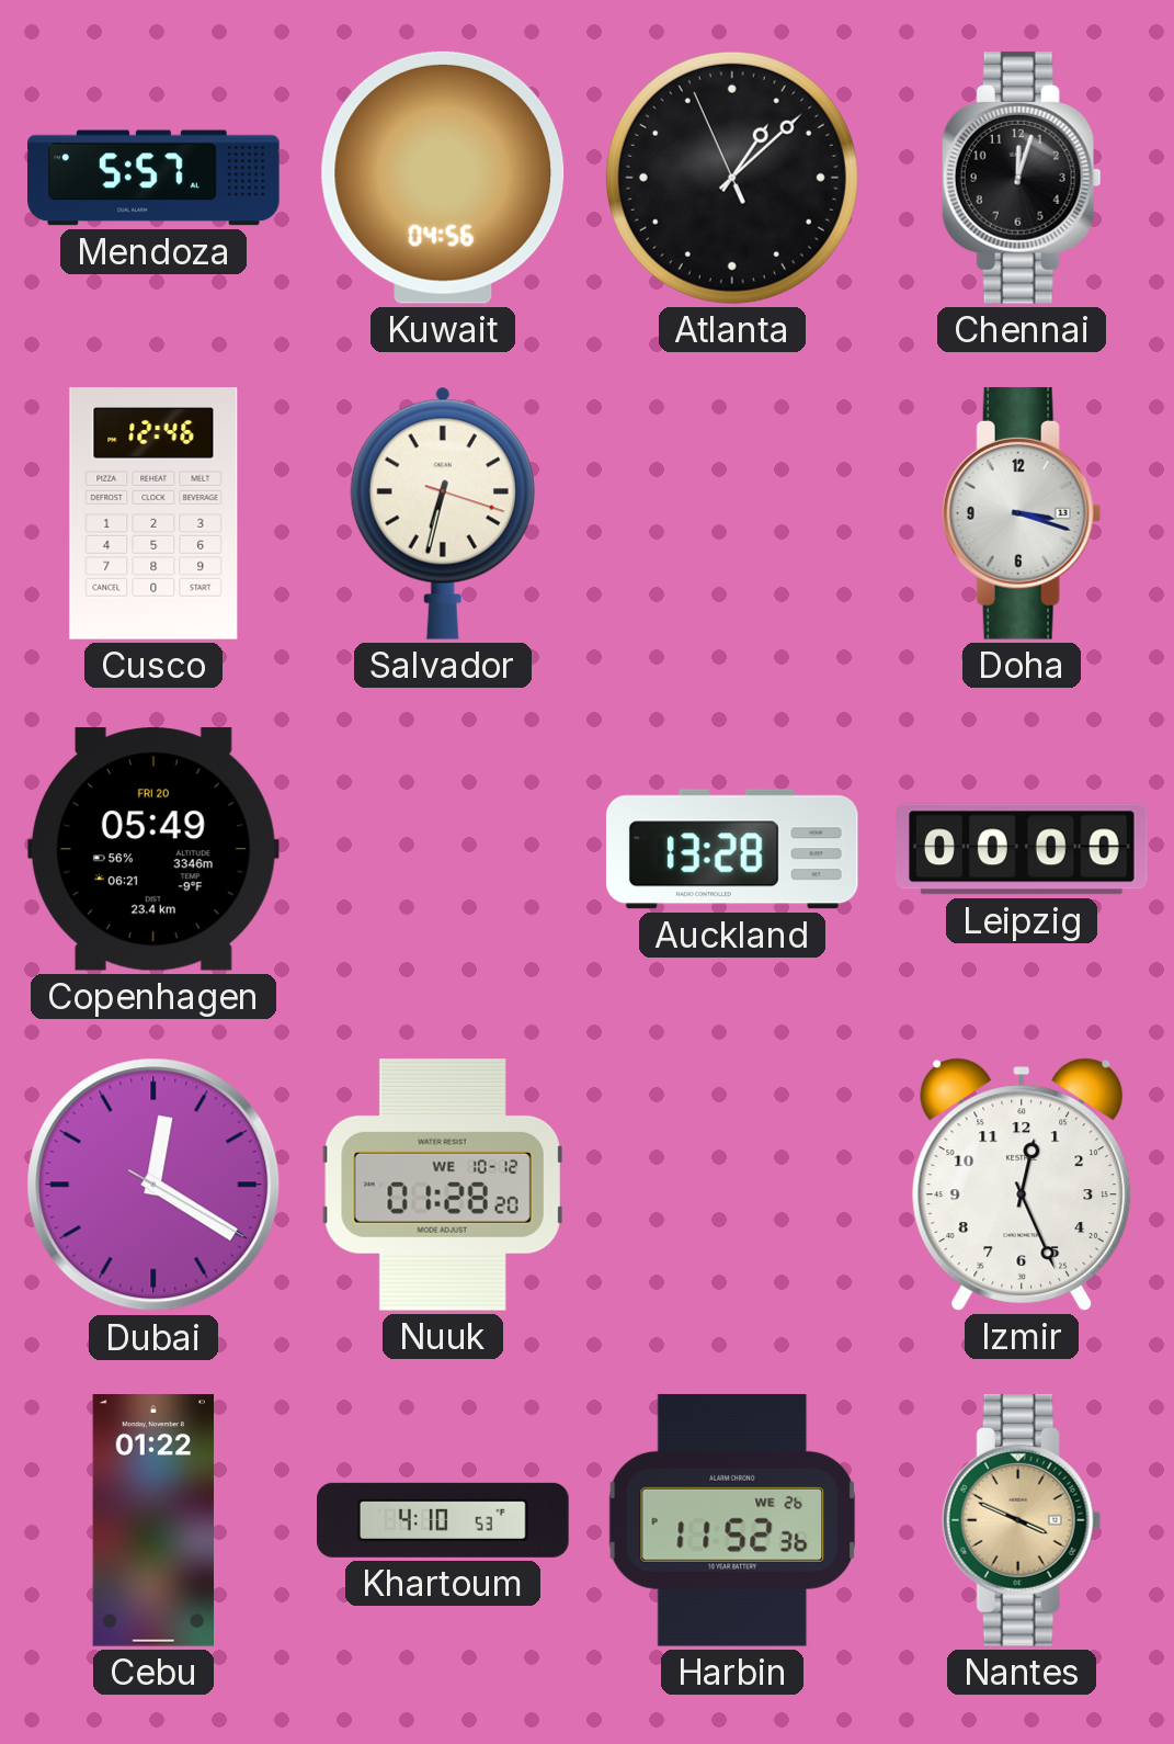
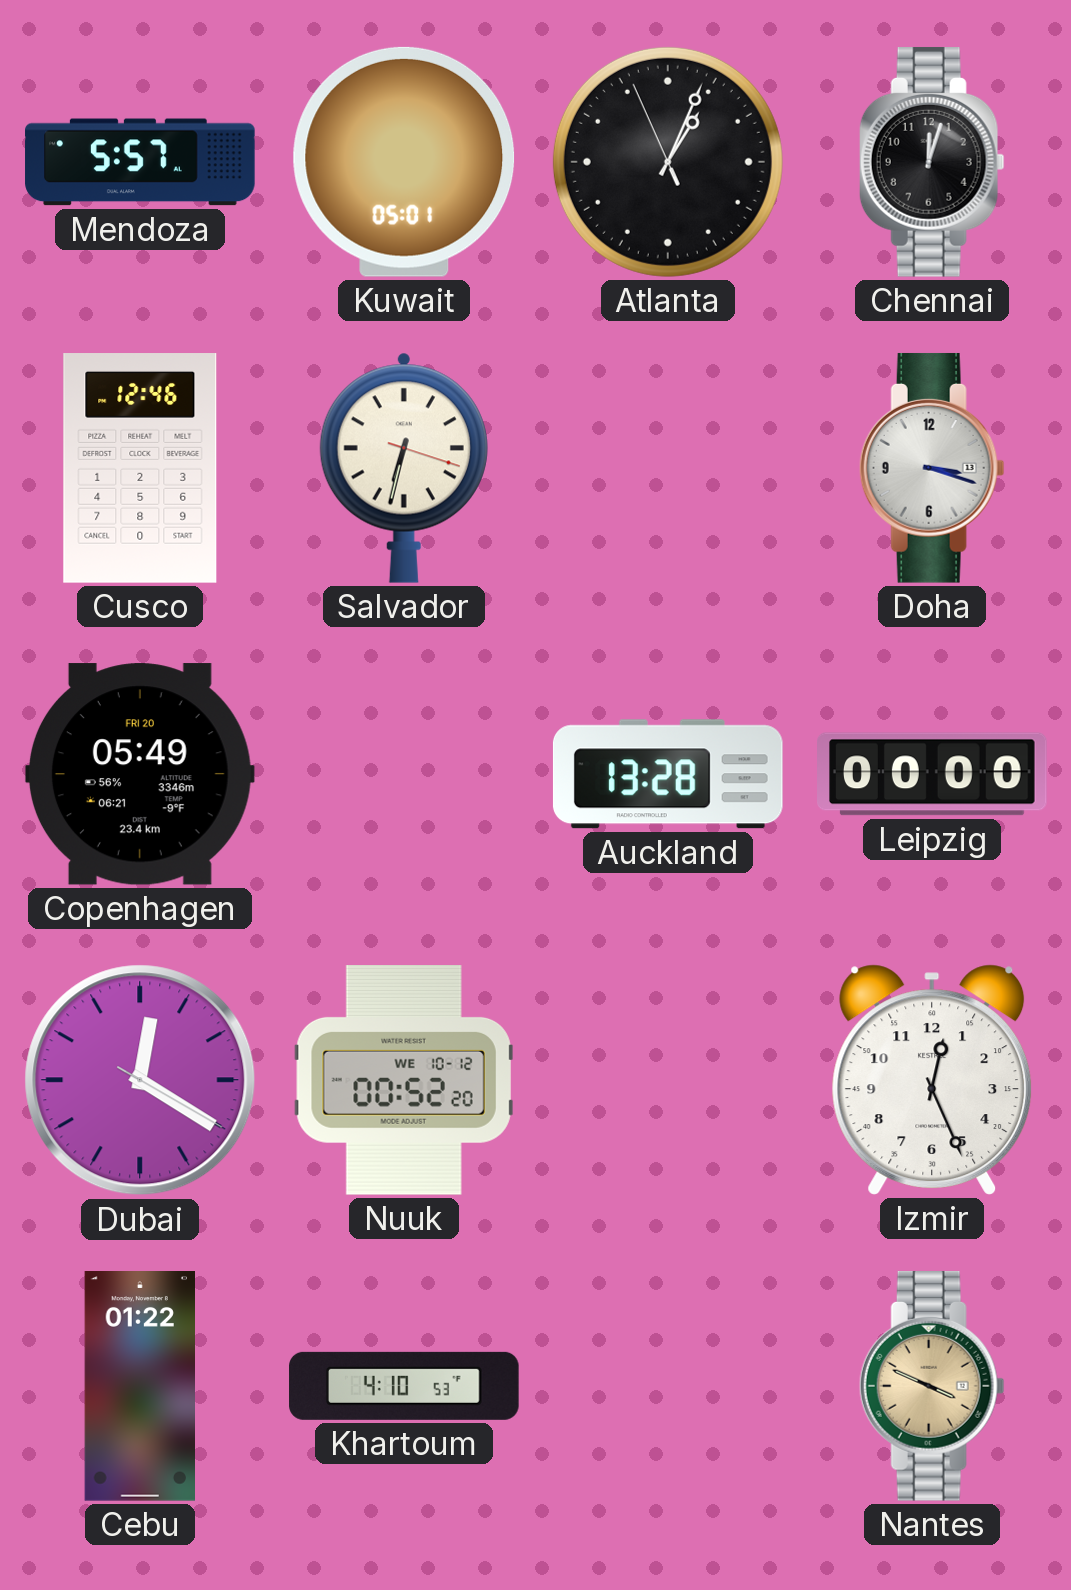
Kuwait: 04:56 -> 05:01
Atlanta: 1:07 -> 1:03
Nuuk: 01:28 -> 00:52
Harbin: 11:52 -> none
